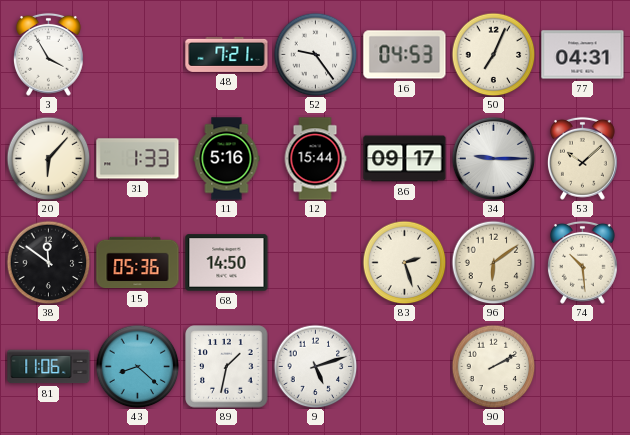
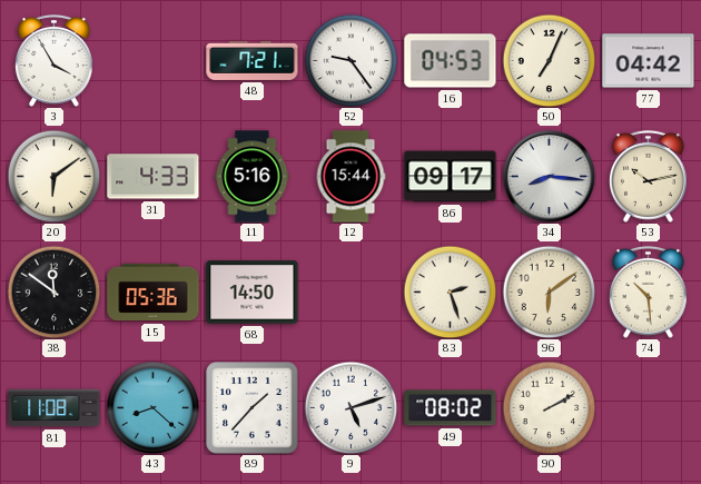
77: 04:31 -> 04:42
20: 6:07 -> 6:09
31: 1:33 -> 4:33
34: 9:15 -> 8:16
53: 10:08 -> 10:13
81: 11:06 -> 11:08
89: 1:32 -> 1:37
49: none -> 08:02
